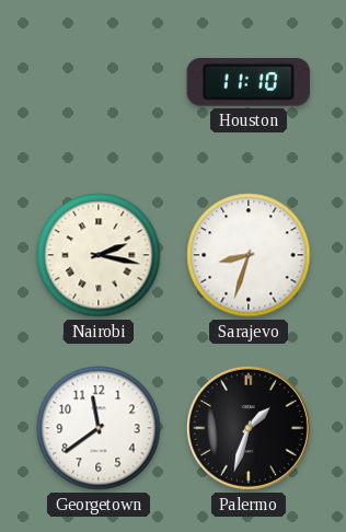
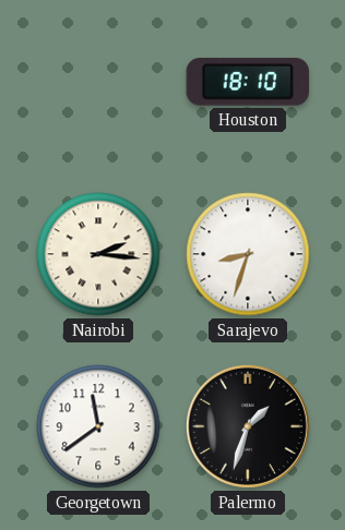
Houston: 11:10 -> 18:10
Nairobi: 2:17 -> 2:16
